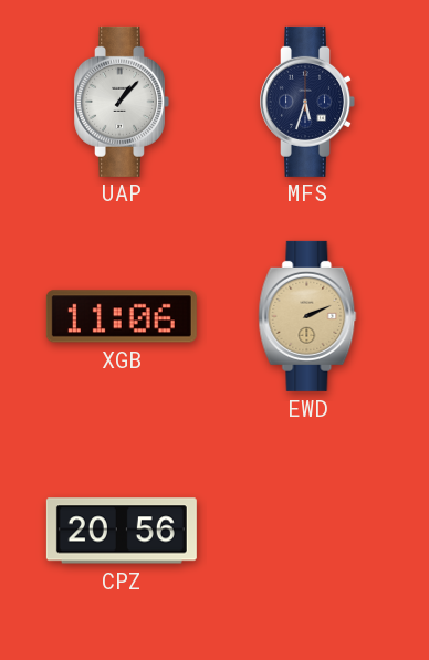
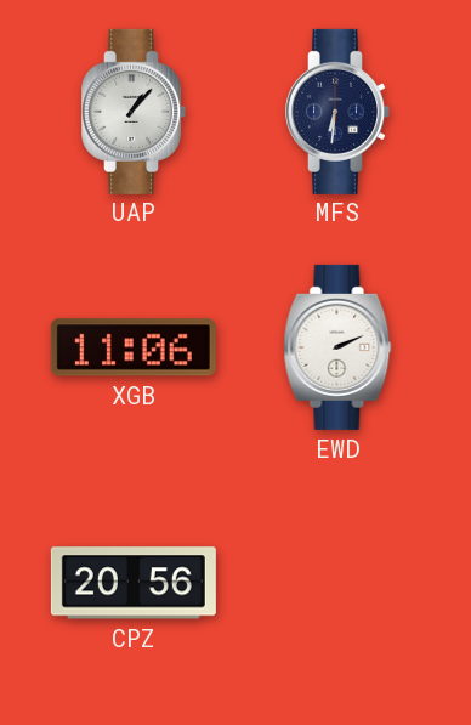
MFS: 5:33 -> 6:31
EWD dial: champagne -> white
